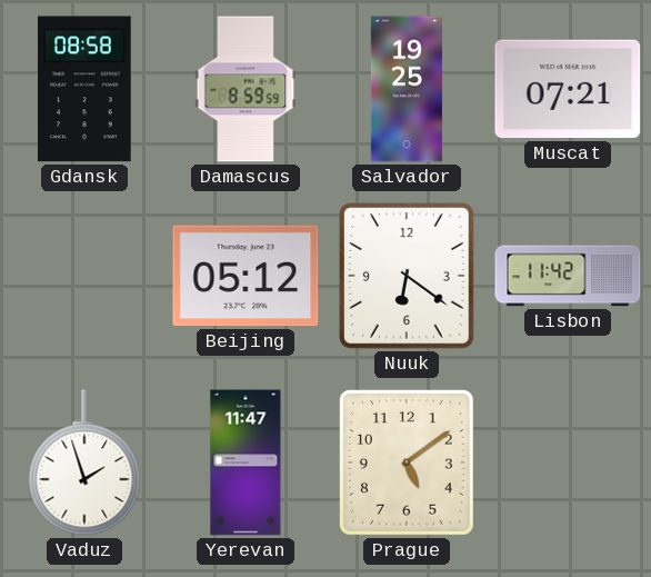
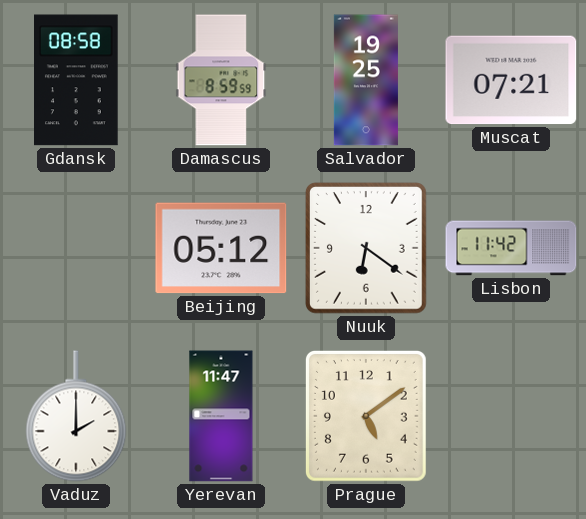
Vaduz: 1:57 -> 2:00
